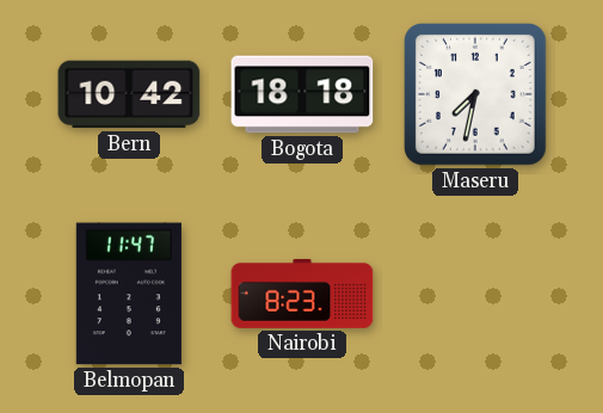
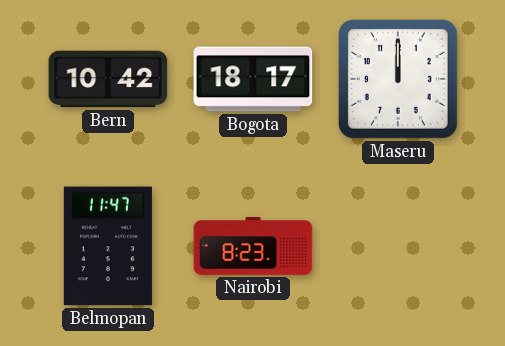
Bogota: 18:18 -> 18:17
Maseru: 7:32 -> 12:00
